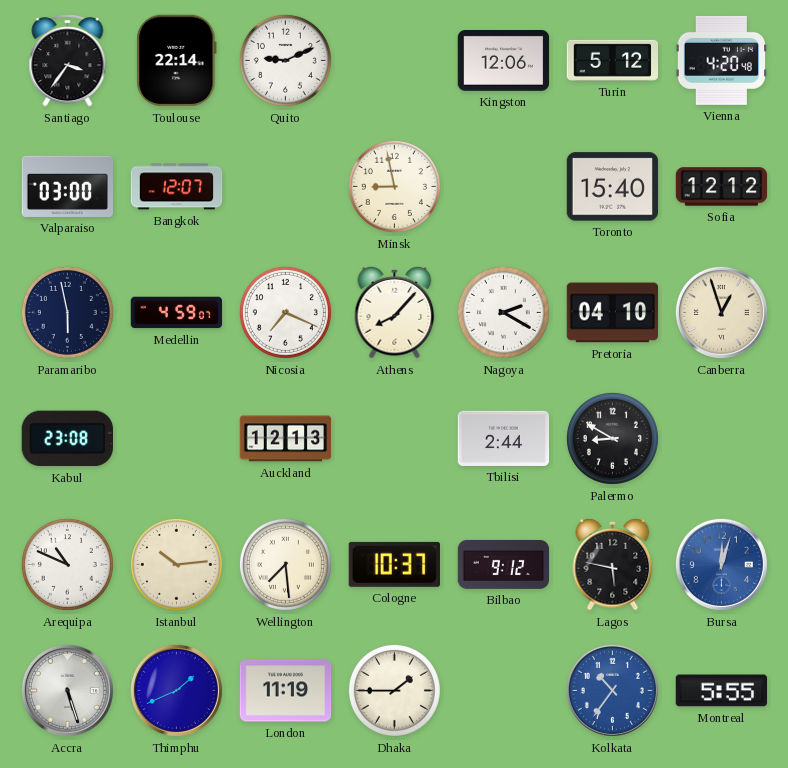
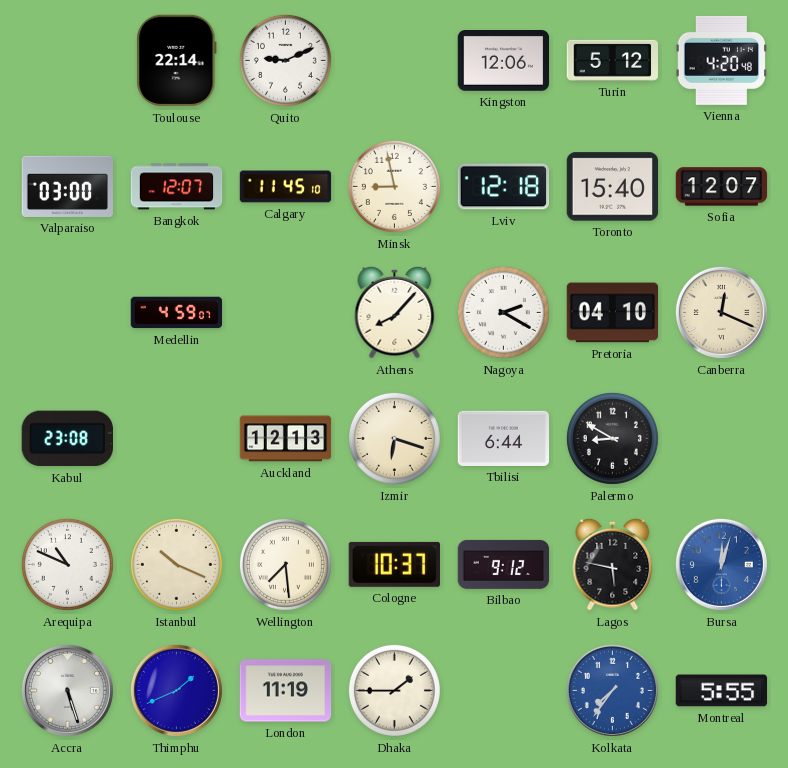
Santiago: 3:36 -> none
Calgary: none -> 11:45
Lviv: none -> 12:18
Sofia: 12:12 -> 12:07
Paramaribo: 5:58 -> none
Nicosia: 7:19 -> none
Canberra: 12:57 -> 12:19
Izmir: none -> 6:18
Tbilisi: 2:44 -> 6:44
Istanbul: 10:14 -> 10:19
Kolkata: 10:36 -> 7:36
